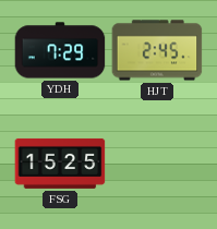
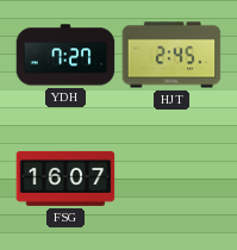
YDH: 7:29 -> 7:27
FSG: 15:25 -> 16:07
